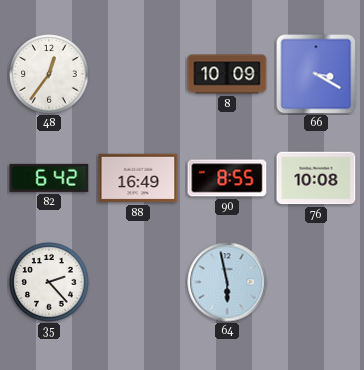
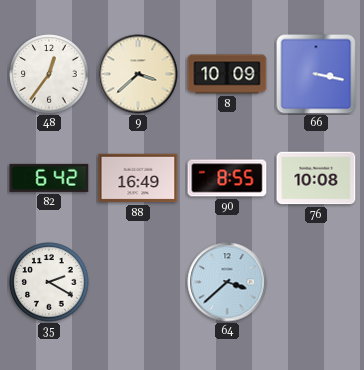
9: none -> 3:38
66: 3:20 -> 3:17
35: 2:23 -> 2:20
64: 5:58 -> 3:38
